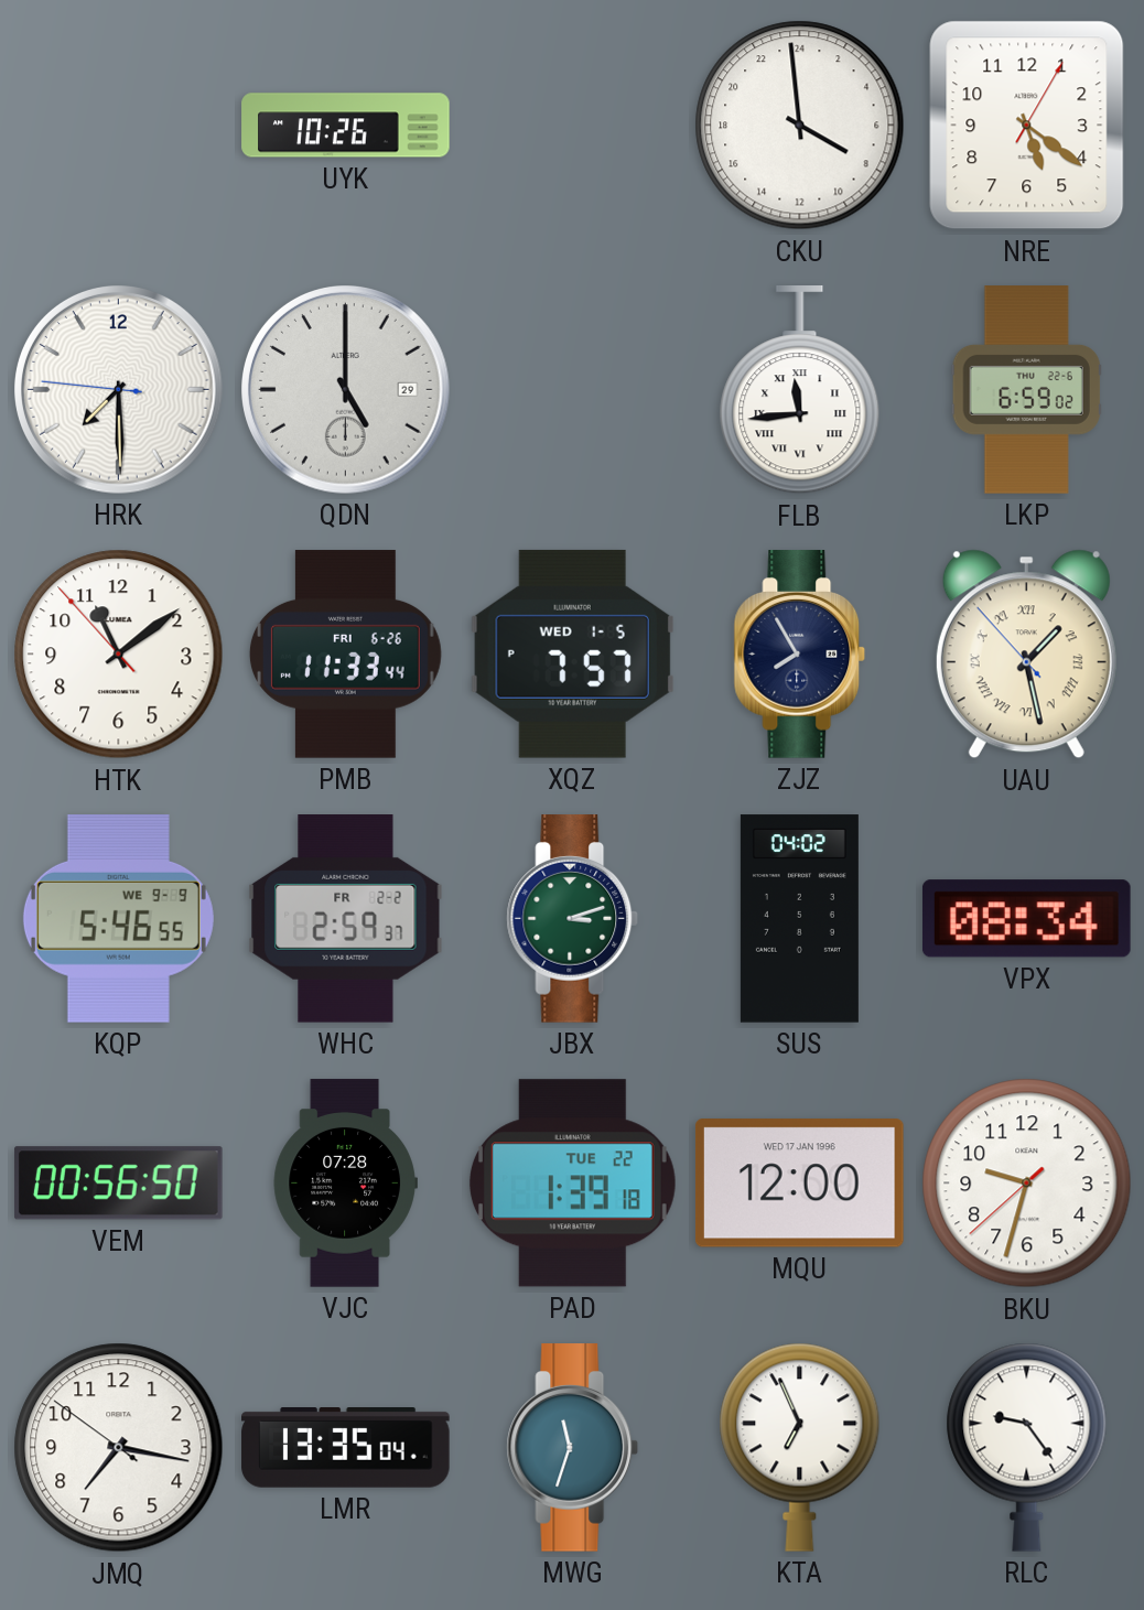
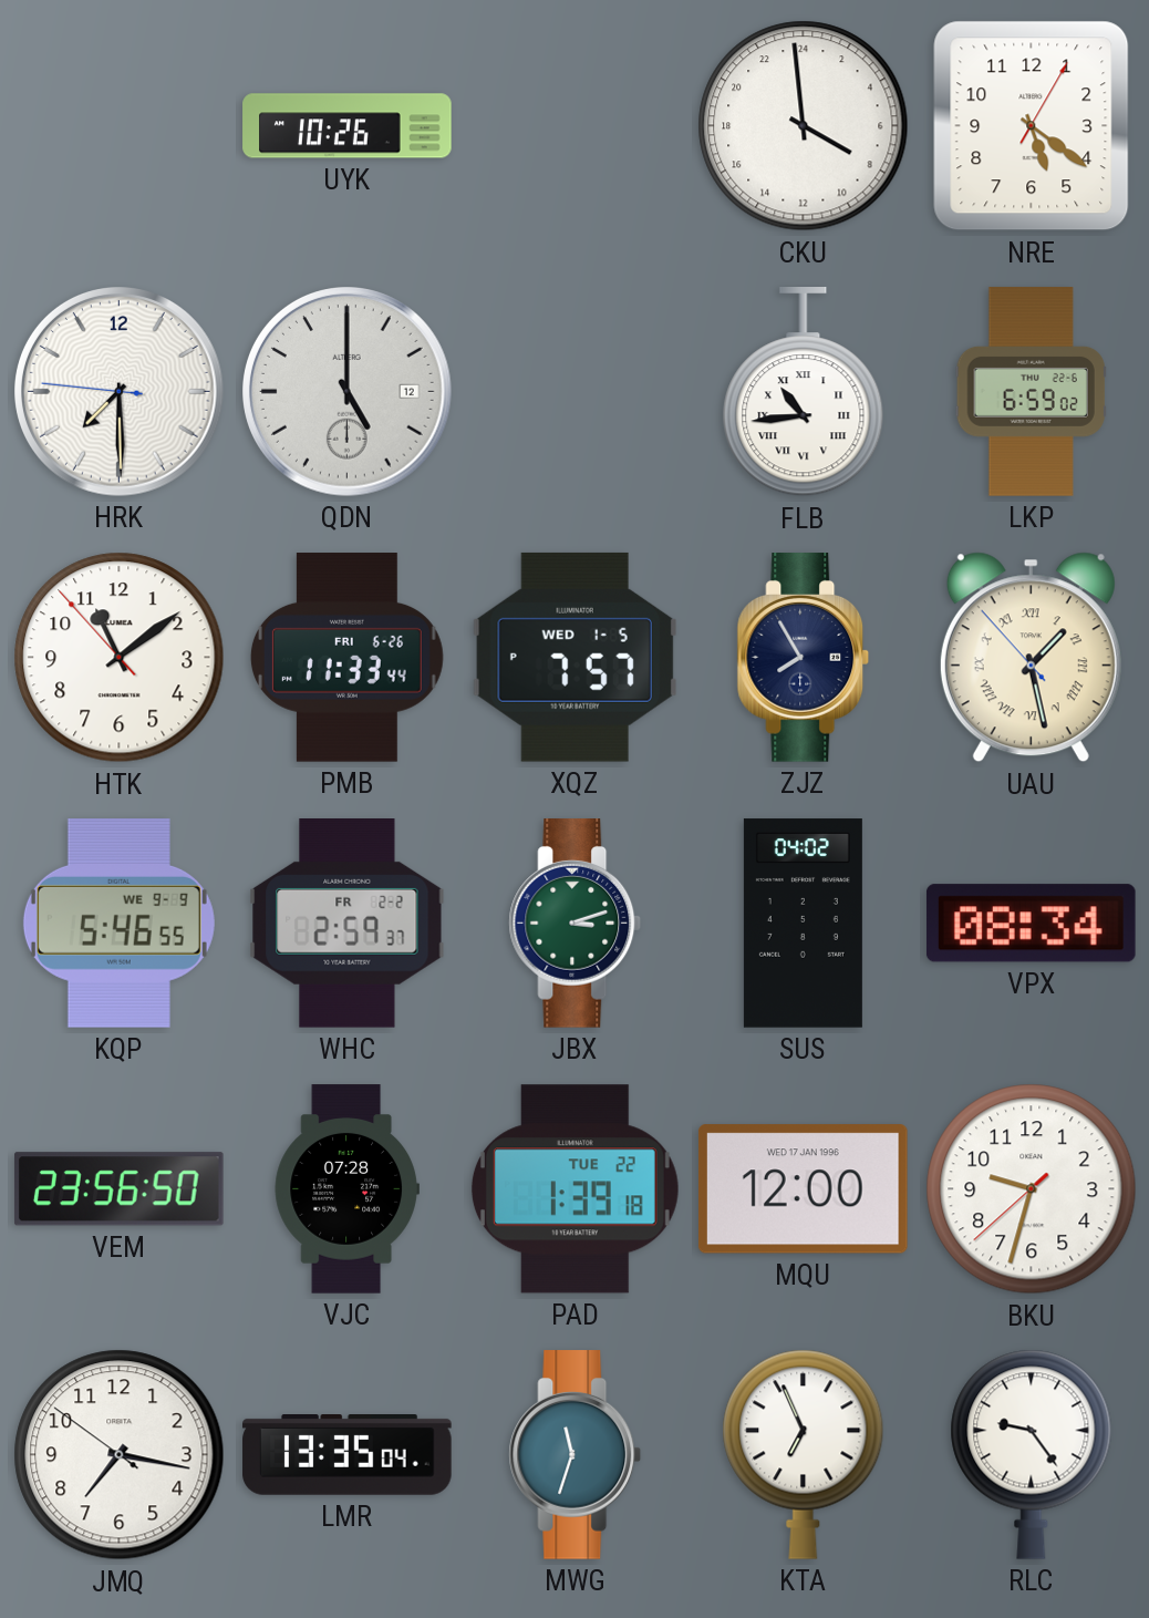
QDN date: 29 -> 12
FLB: 11:44 -> 10:44
VEM: 00:56 -> 23:56
